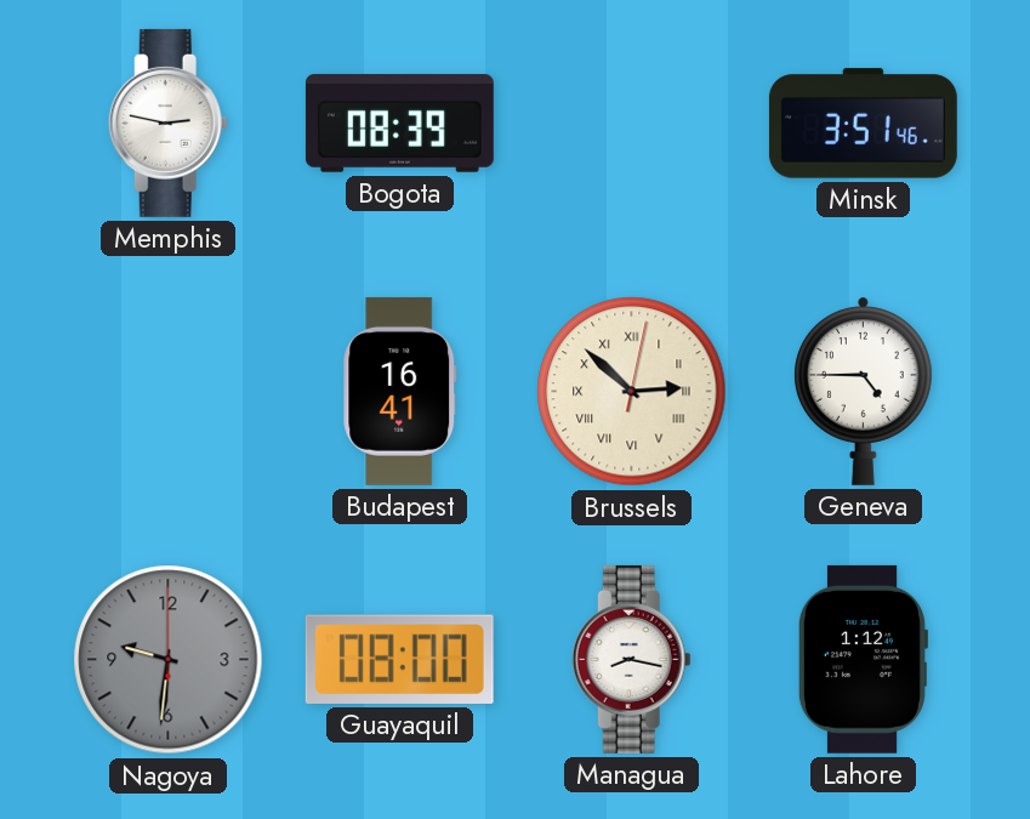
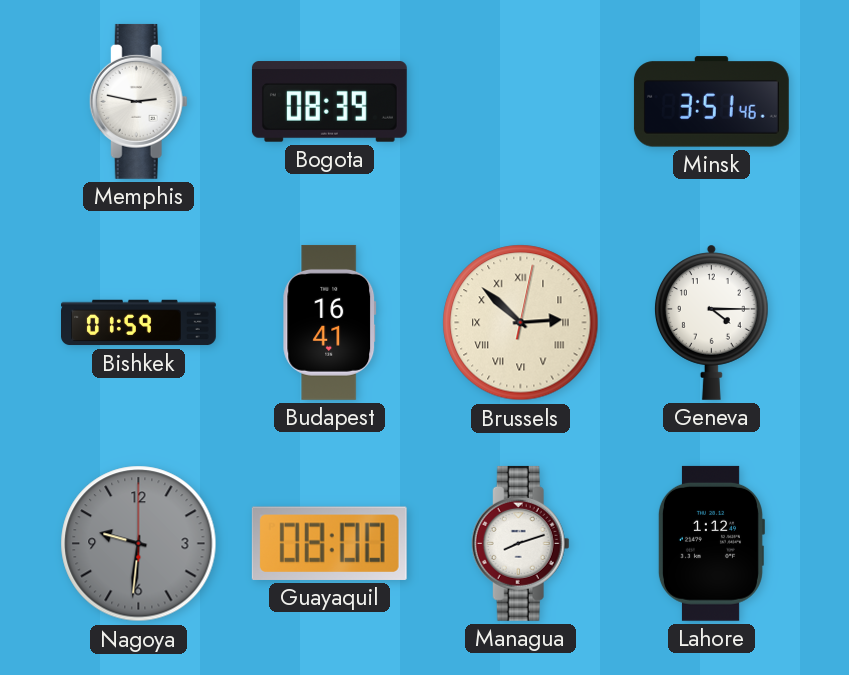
Bishkek: none -> 01:59
Geneva: 4:45 -> 4:15
Managua: 8:17 -> 8:12
